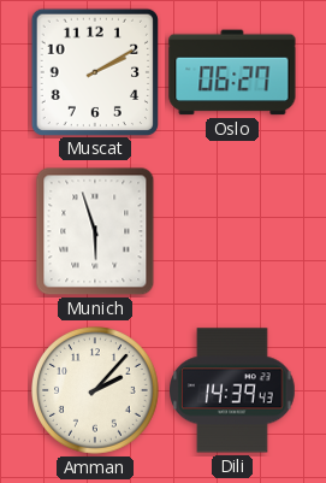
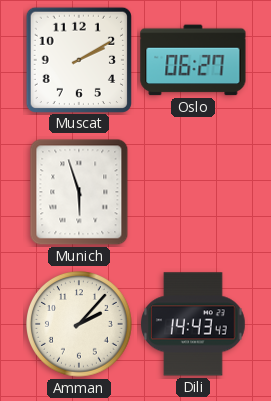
Dili: 14:39 -> 14:43
